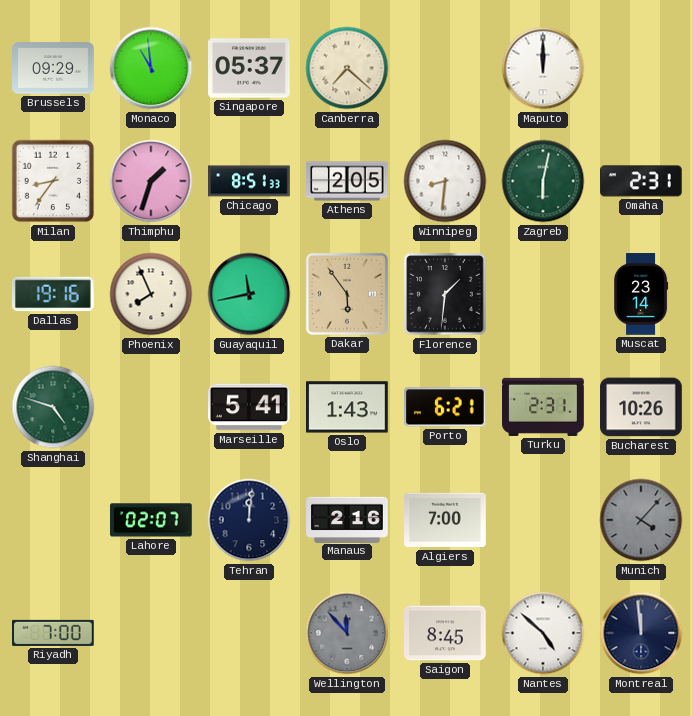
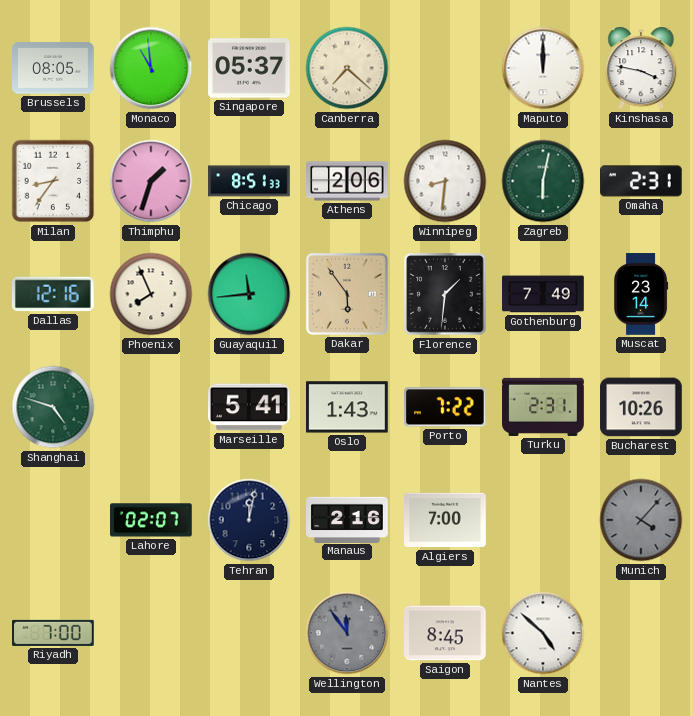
Brussels: 09:29 -> 08:05
Kinshasa: none -> 3:47
Athens: 2:05 -> 2:06
Dallas: 19:16 -> 12:16
Guayaquil: 11:43 -> 11:44
Gothenburg: none -> 7:49
Porto: 6:21 -> 7:22
Tehran: 12:01 -> 12:02
Wellington: 11:53 -> 11:54
Montreal: 11:59 -> none
